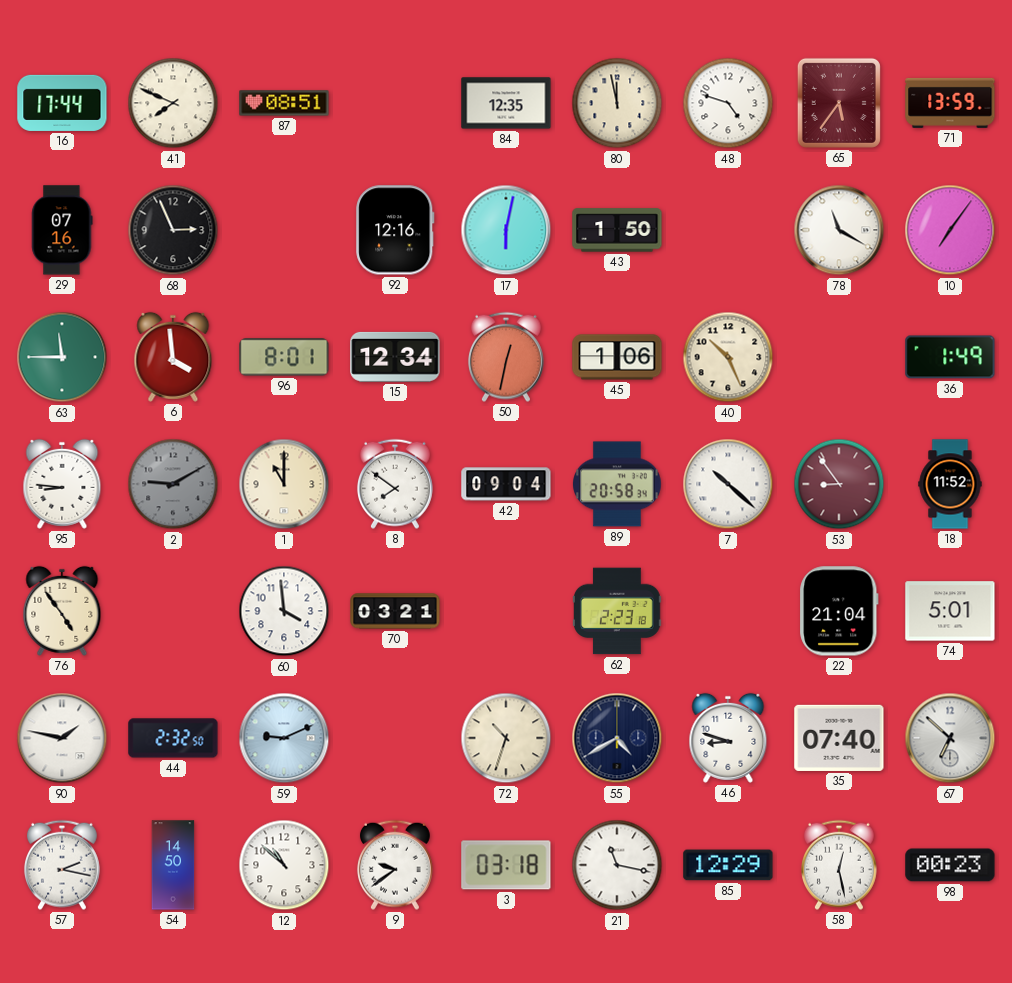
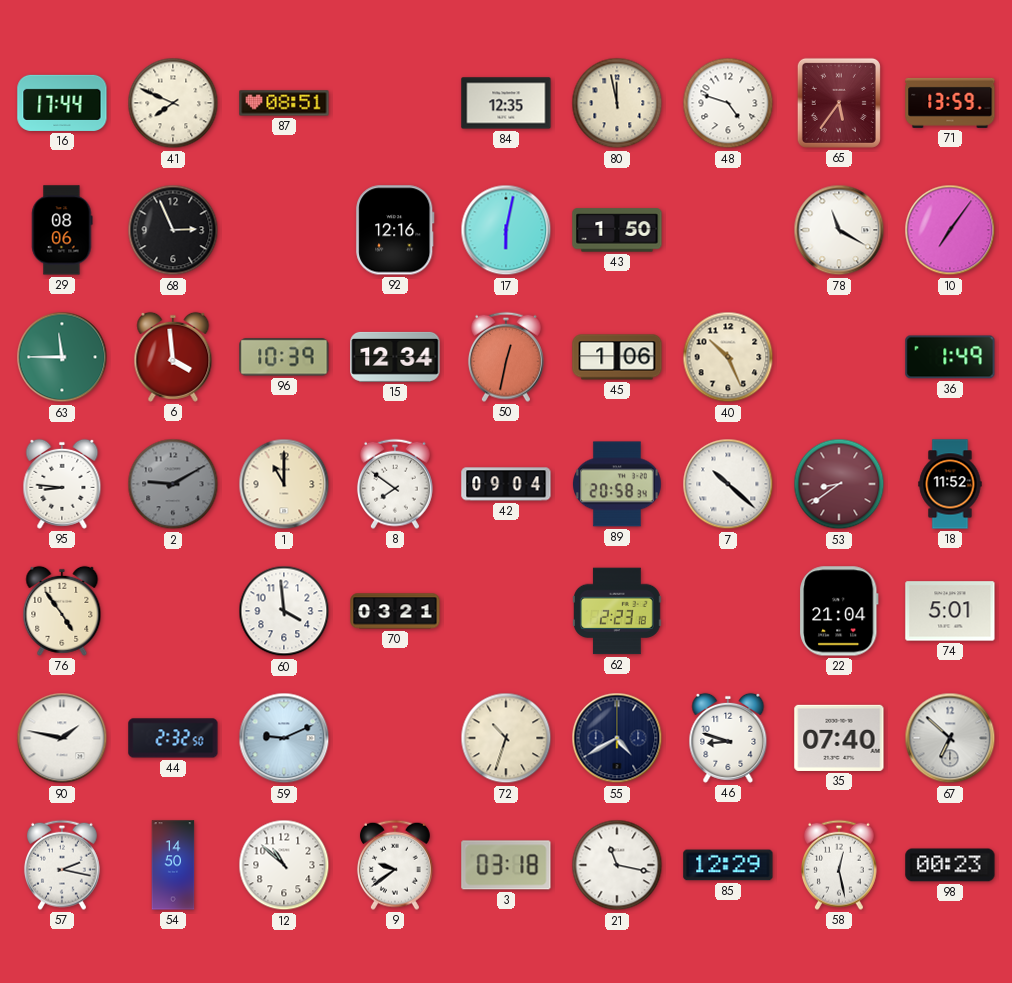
29: 07:16 -> 08:06
96: 8:01 -> 10:39
53: 8:54 -> 8:39
